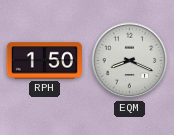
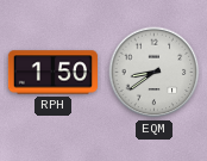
EQM: 8:19 -> 8:39
